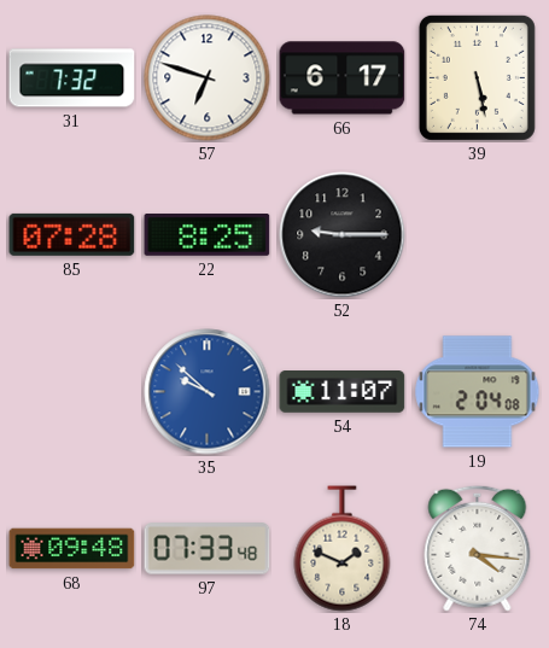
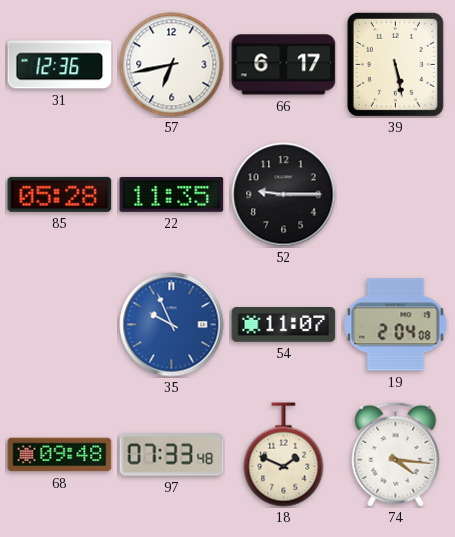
31: 7:32 -> 12:36
57: 6:48 -> 6:43
85: 07:28 -> 05:28
22: 8:25 -> 11:35
35: 9:52 -> 9:56
